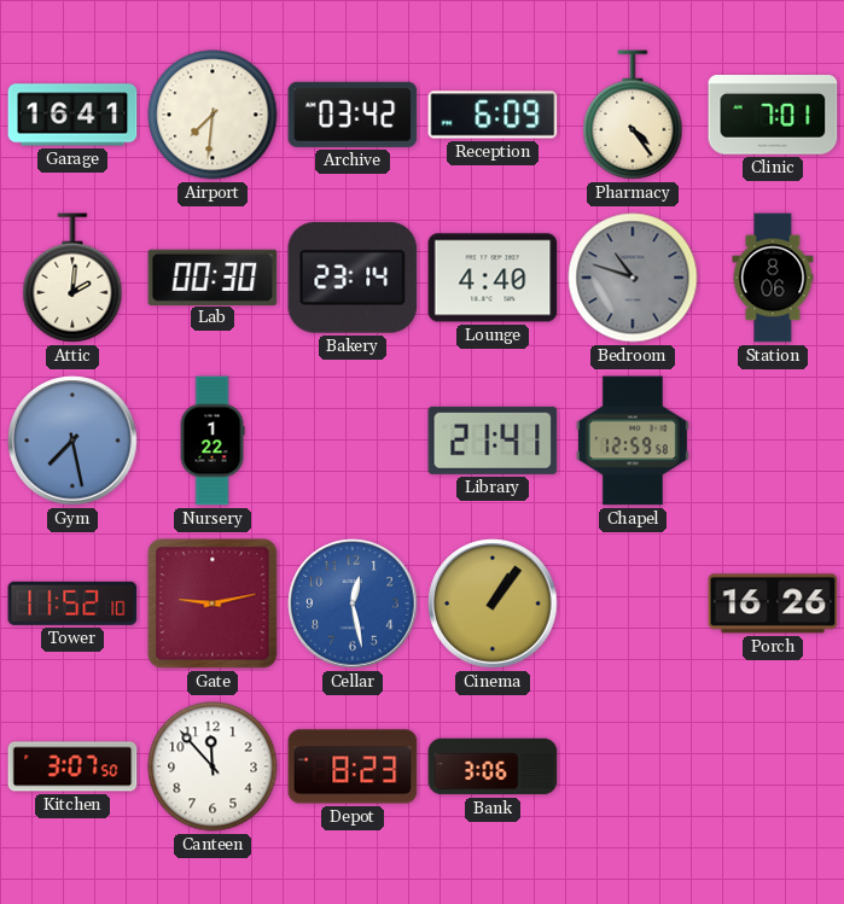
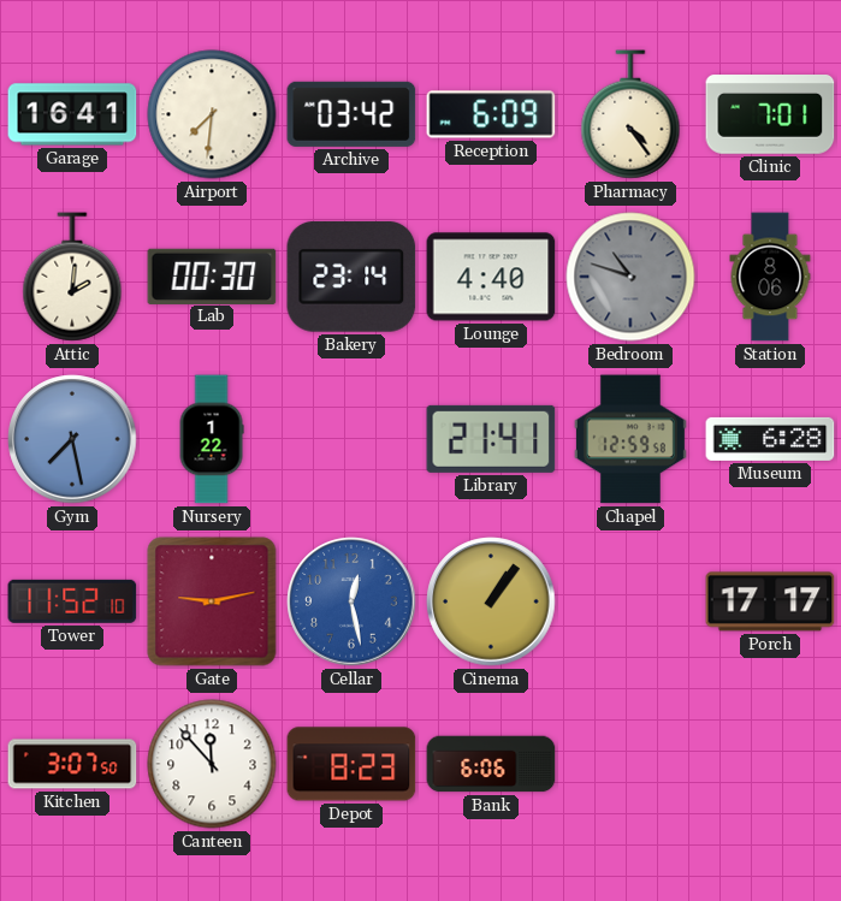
Museum: none -> 6:28
Porch: 16:26 -> 17:17
Bank: 3:06 -> 6:06
